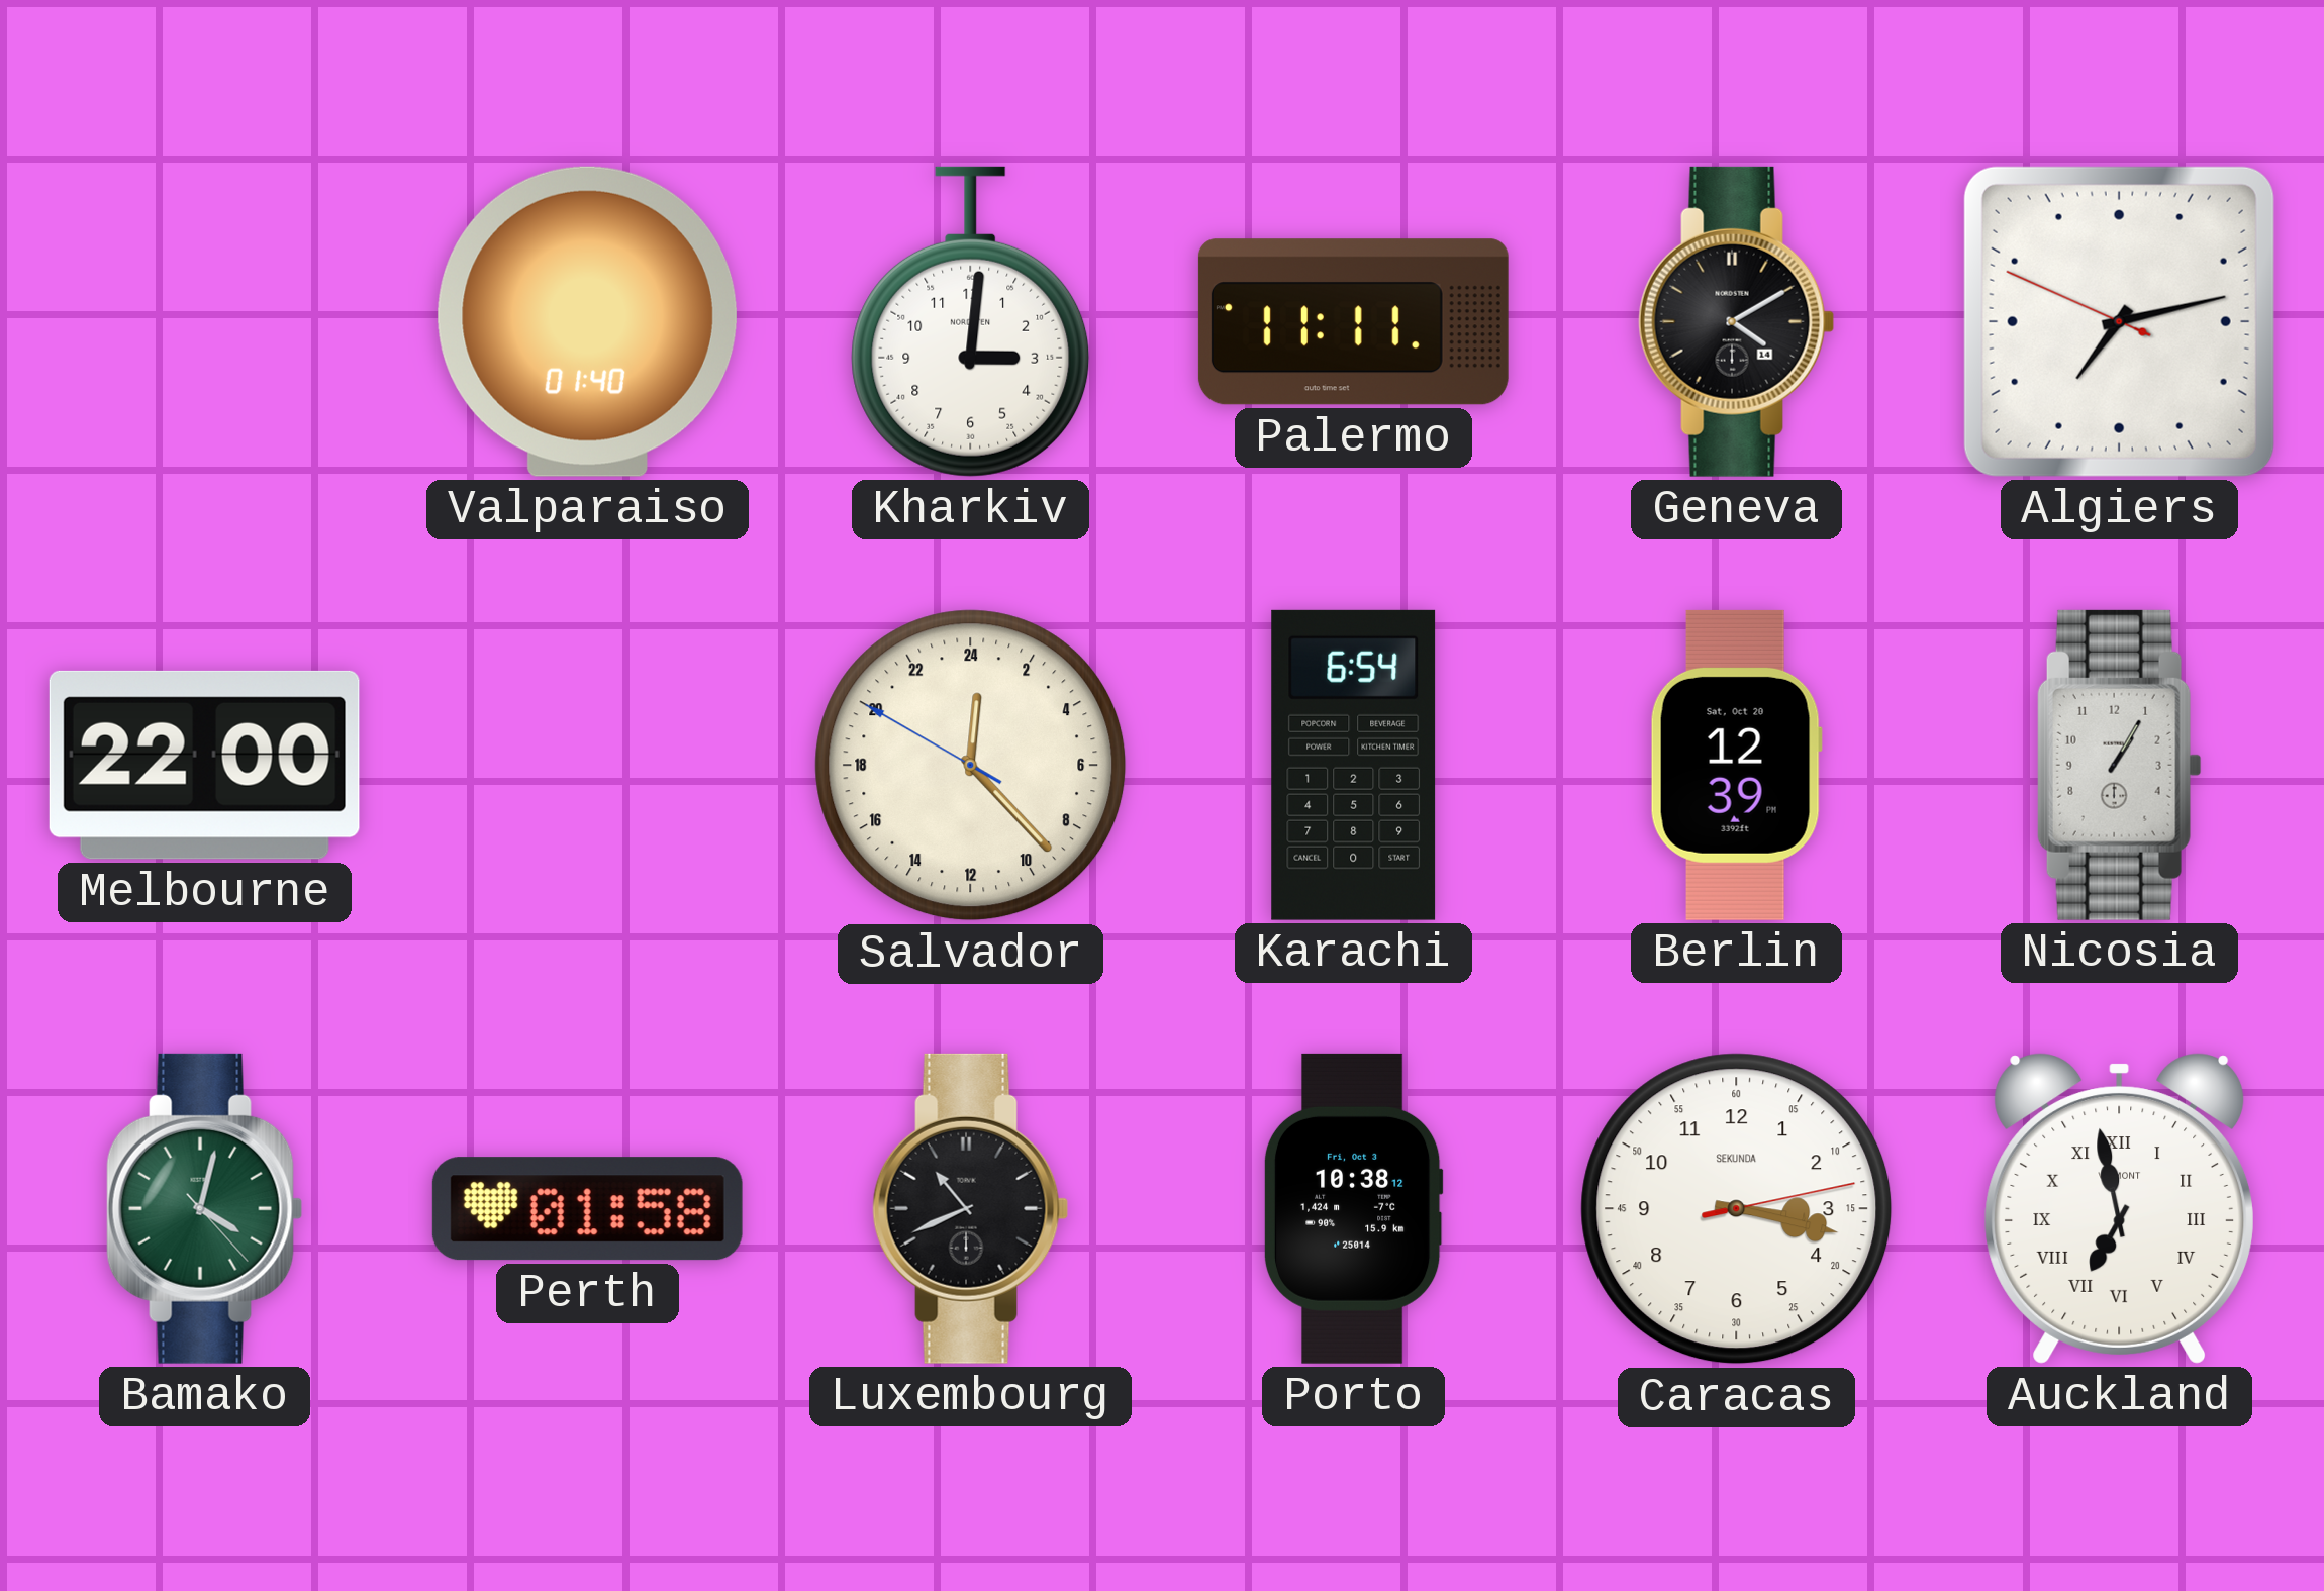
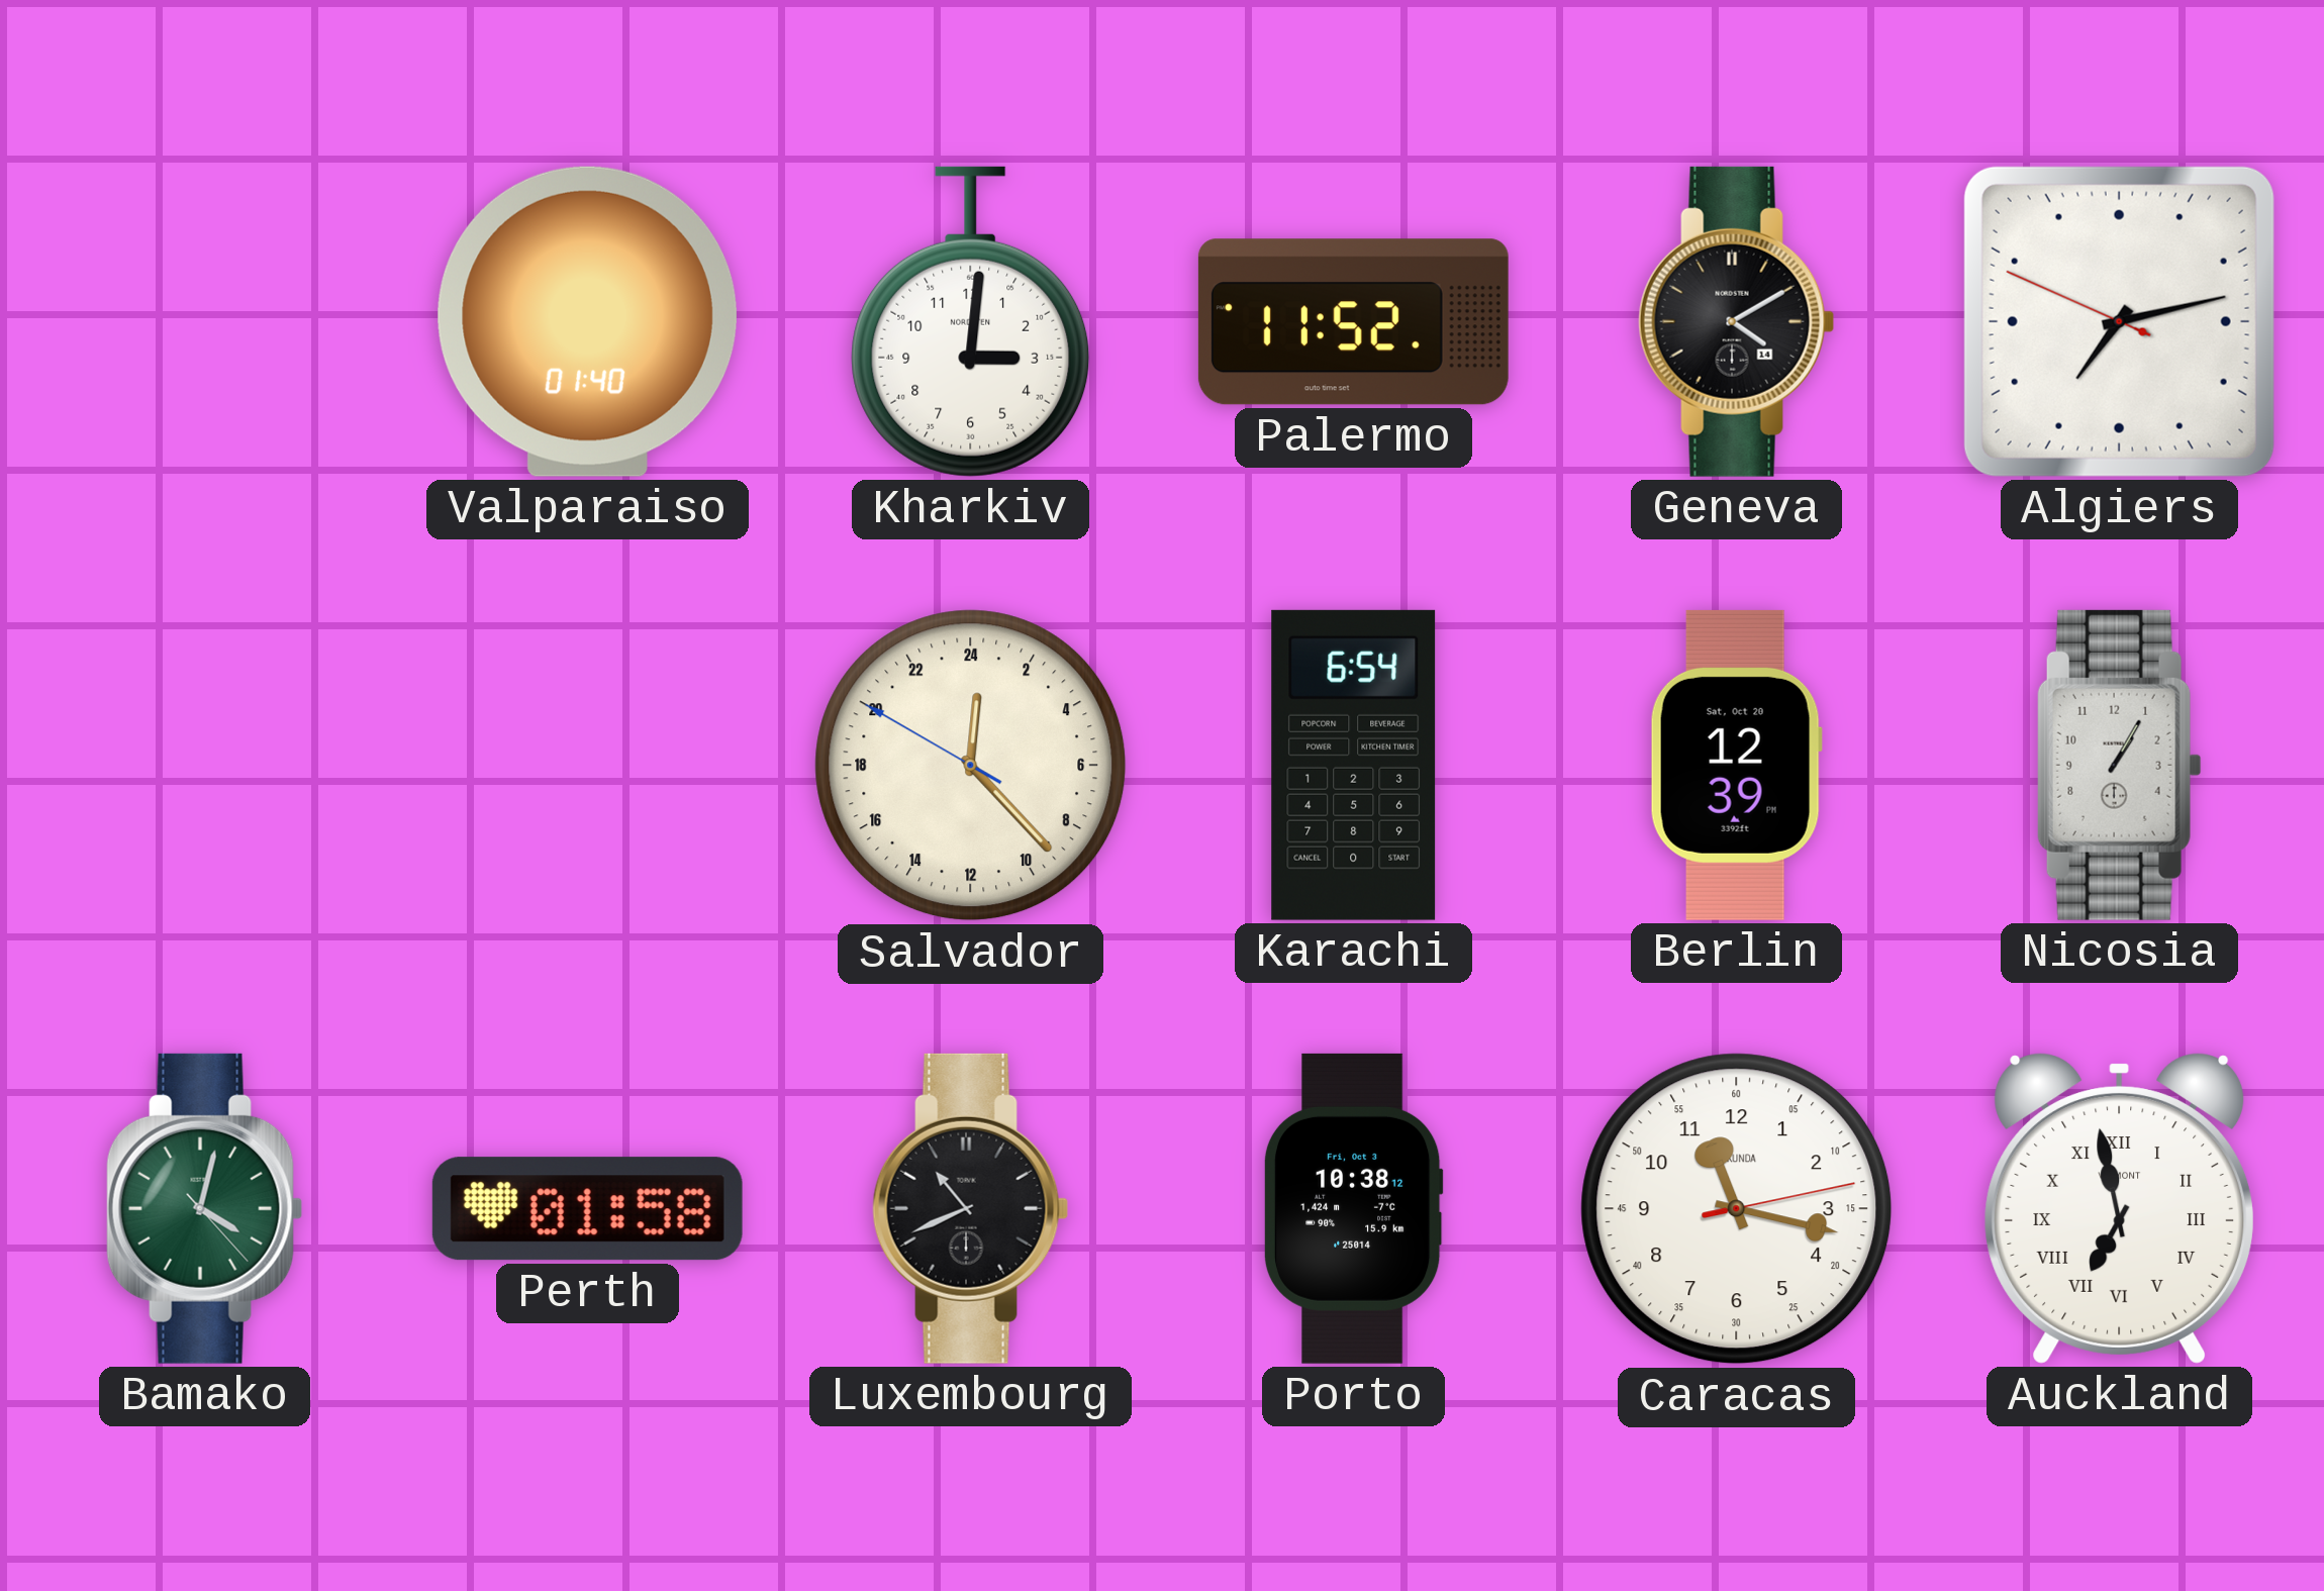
Palermo: 11:11 -> 11:52
Melbourne: 22:00 -> none
Caracas: 3:17 -> 11:17
